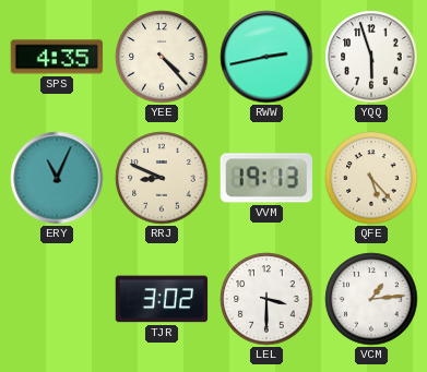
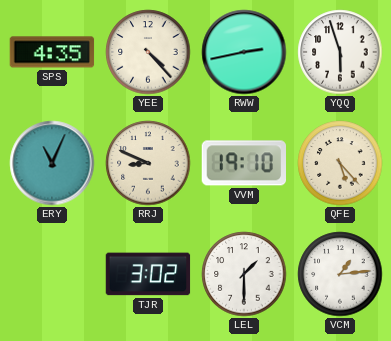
VVM: 19:13 -> 19:10
LEL: 3:30 -> 1:30
